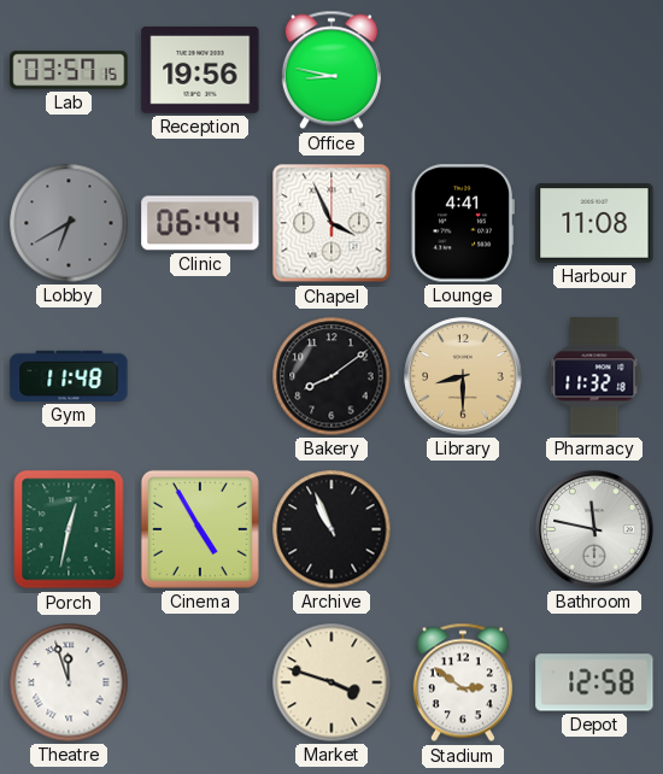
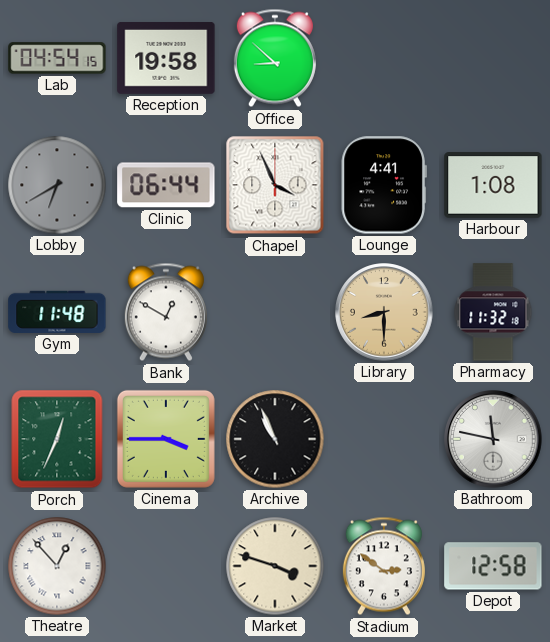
Lab: 03:57 -> 04:54
Reception: 19:56 -> 19:58
Office: 8:47 -> 8:52
Harbour: 11:08 -> 1:08
Bank: none -> 12:50
Bakery: 8:09 -> none
Porch: 12:32 -> 12:34
Cinema: 4:55 -> 3:45
Theatre: 11:57 -> 12:53
